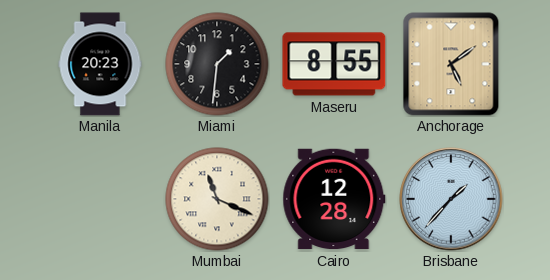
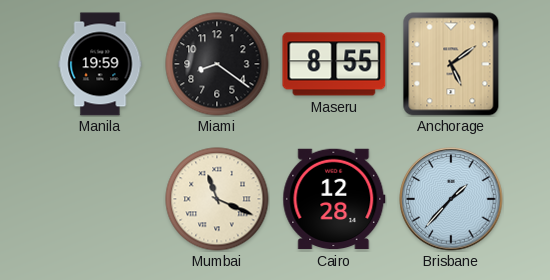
Manila: 20:23 -> 19:59
Miami: 1:31 -> 8:21
